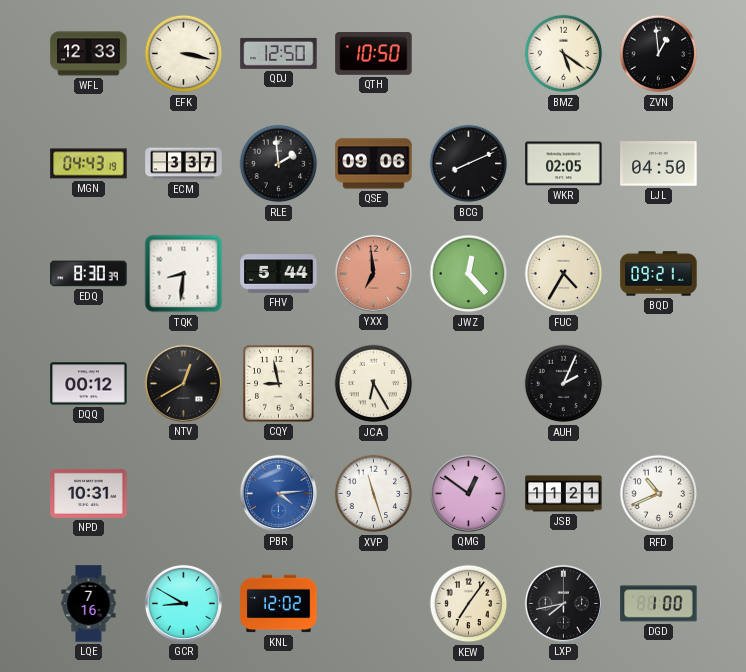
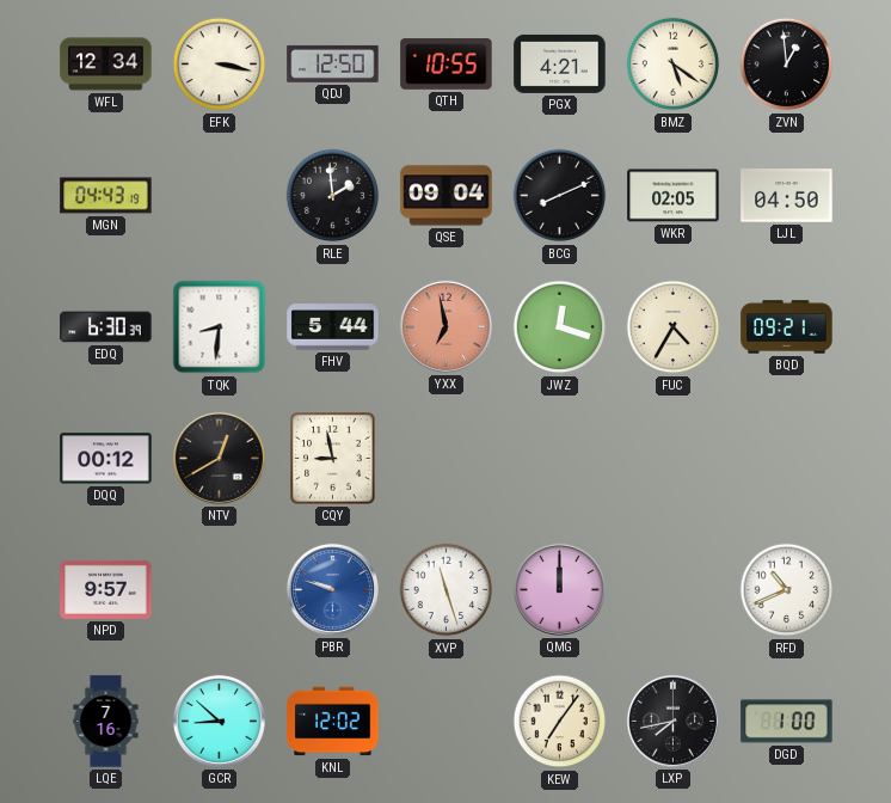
WFL: 12:33 -> 12:34
QTH: 10:50 -> 10:55
PGX: none -> 4:21
ECM: 3:37 -> none
QSE: 09:06 -> 09:04
EDQ: 8:30 -> 6:30
YXX: 6:59 -> 6:58
JWZ: 12:23 -> 12:18
JCA: 6:25 -> none
AUH: 2:04 -> none
NPD: 10:31 -> 9:57
PBR: 4:14 -> 9:48
QMG: 12:51 -> 12:00
JSB: 11:21 -> none
GCR: 8:50 -> 8:52
